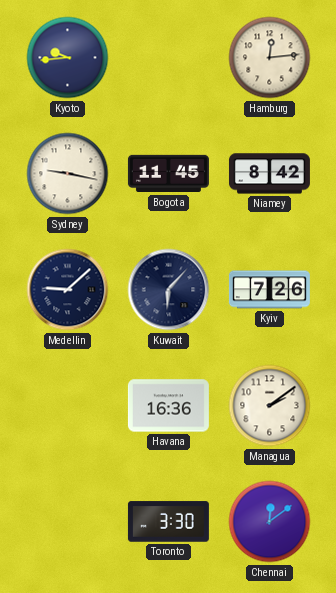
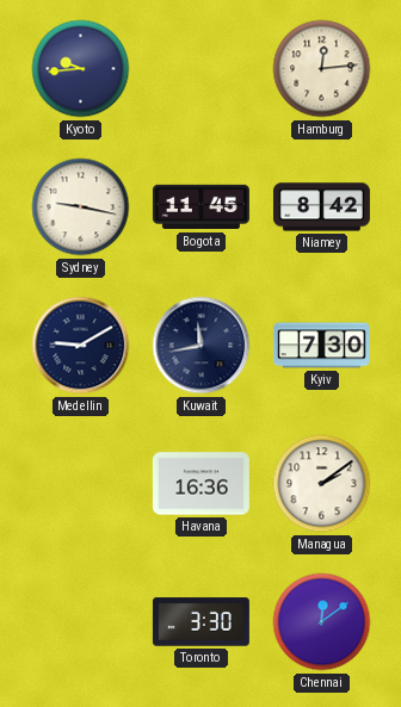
Medellin: 9:08 -> 9:10
Kuwait: 6:07 -> 11:43
Kyiv: 7:26 -> 7:30
